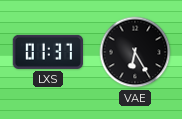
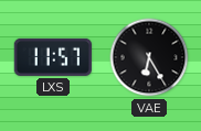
LXS: 01:37 -> 11:57
